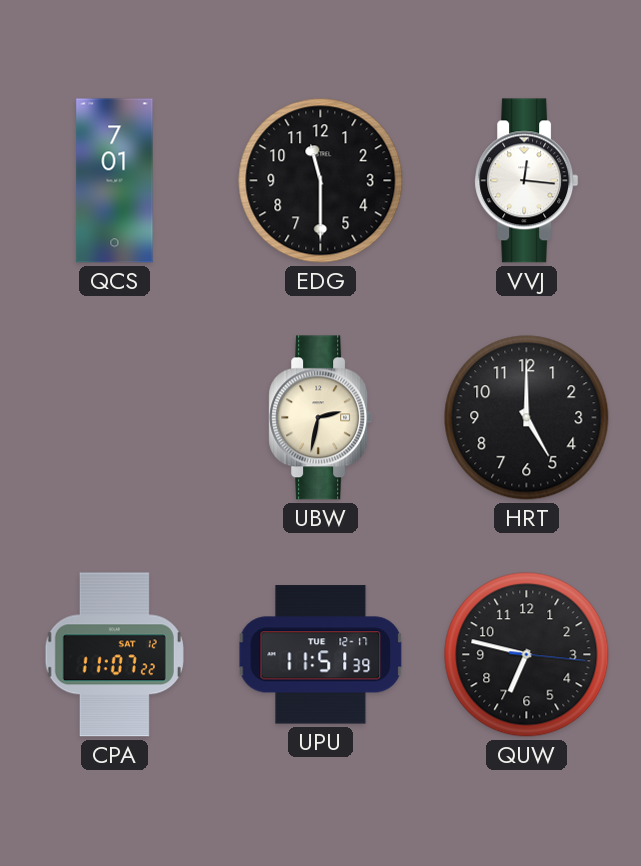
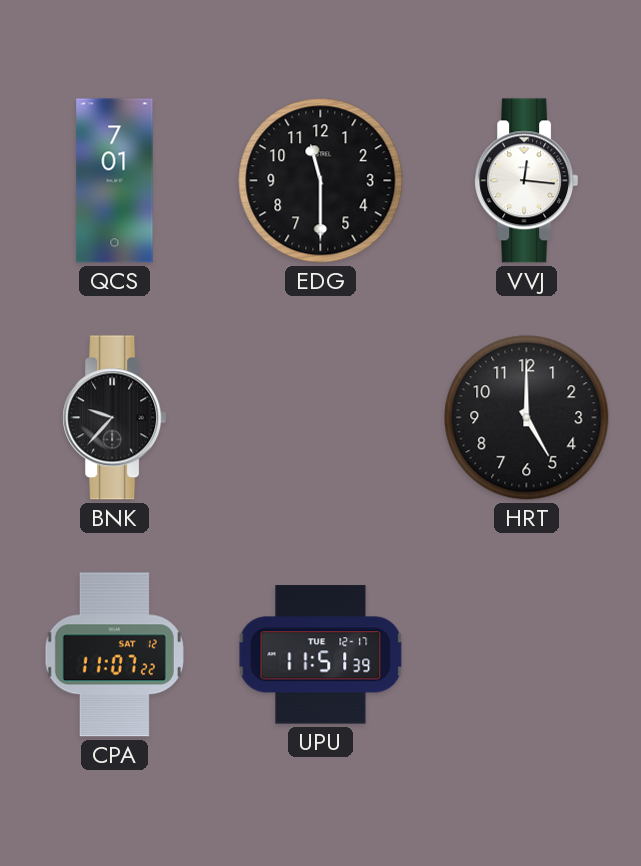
BNK: none -> 9:37
UBW: 2:32 -> none
QUW: 6:47 -> none
